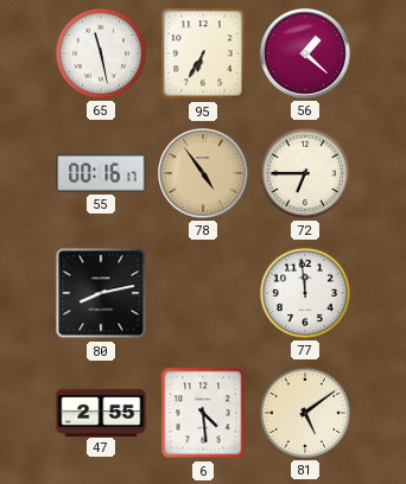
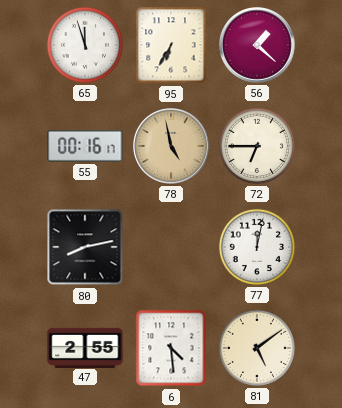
65: 11:28 -> 11:57
78: 4:54 -> 4:58
77: 11:59 -> 12:02
